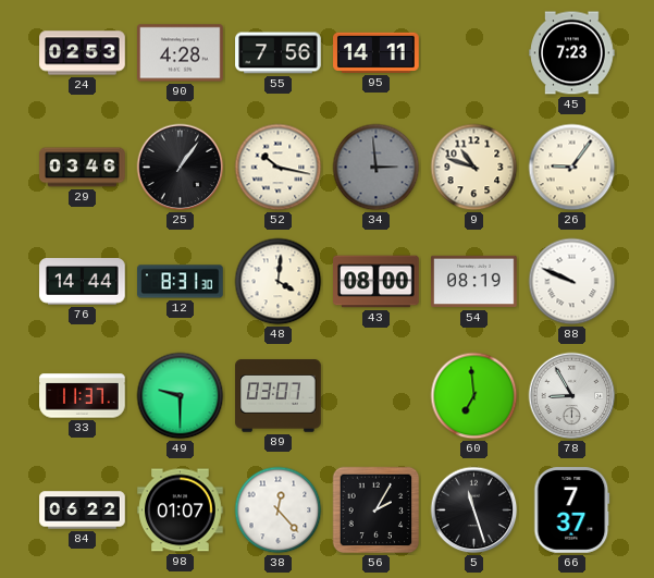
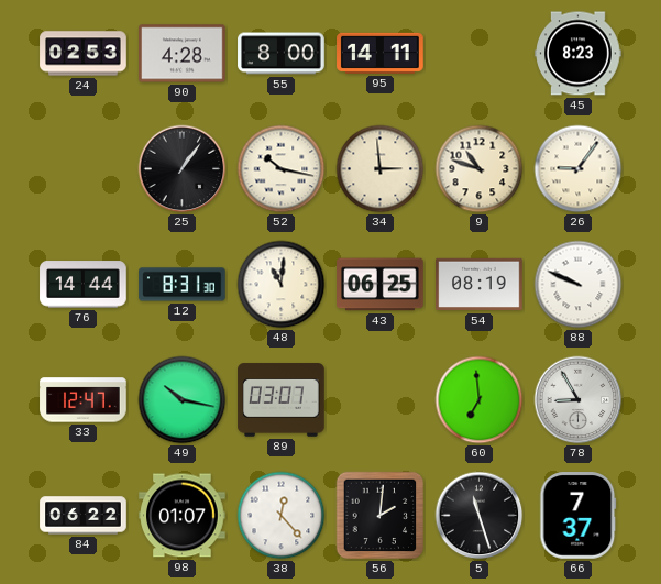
55: 7:56 -> 8:00
45: 7:23 -> 8:23
29: 03:46 -> none
34 dial: grey -> cream
48: 4:01 -> 11:01
43: 08:00 -> 06:25
33: 11:37 -> 12:47
49: 9:30 -> 10:17
56: 2:05 -> 2:01
